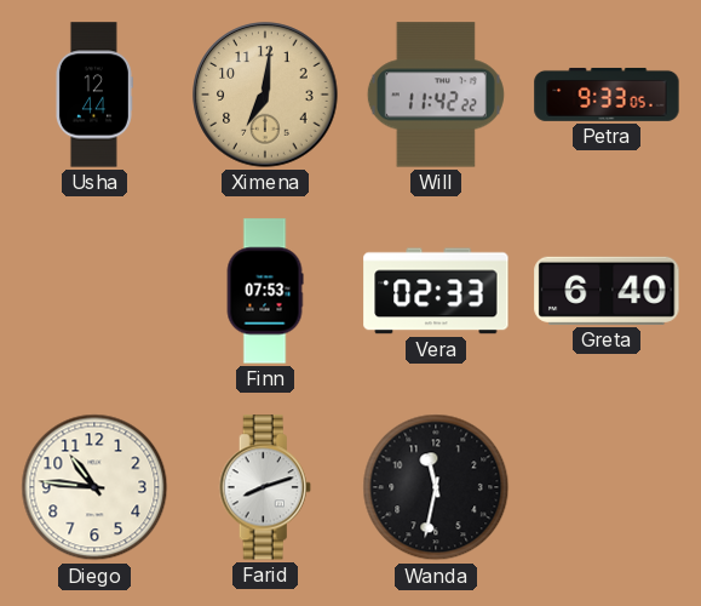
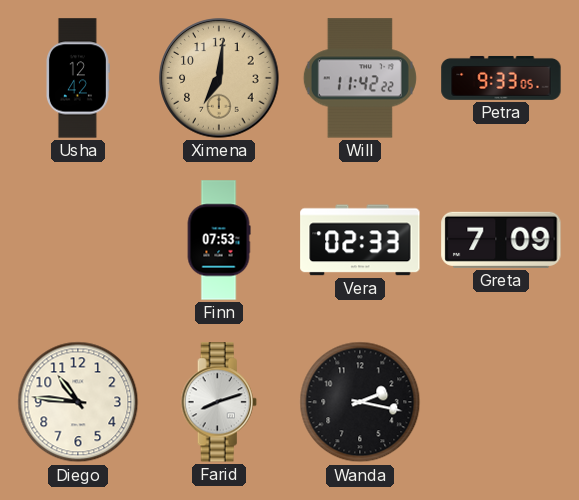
Usha: 12:44 -> 12:42
Greta: 6:40 -> 7:09
Wanda: 11:32 -> 2:17
